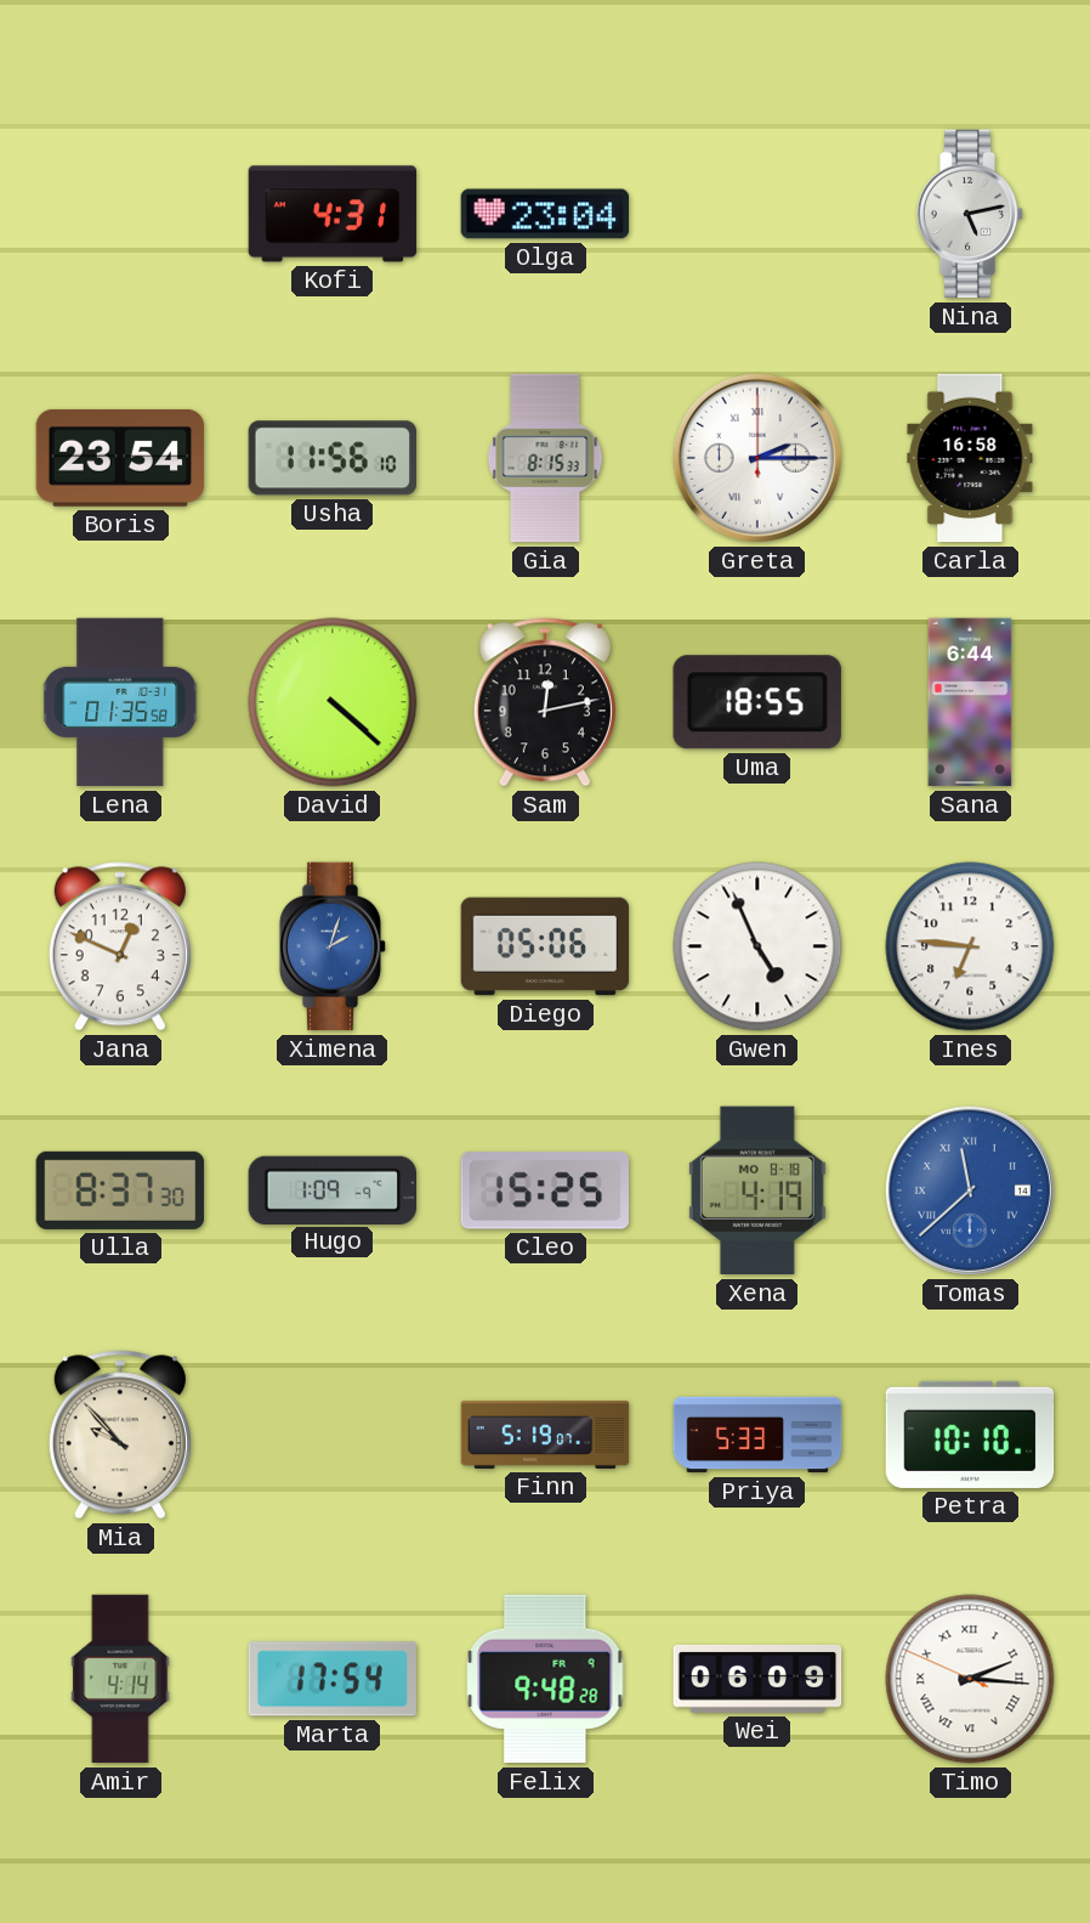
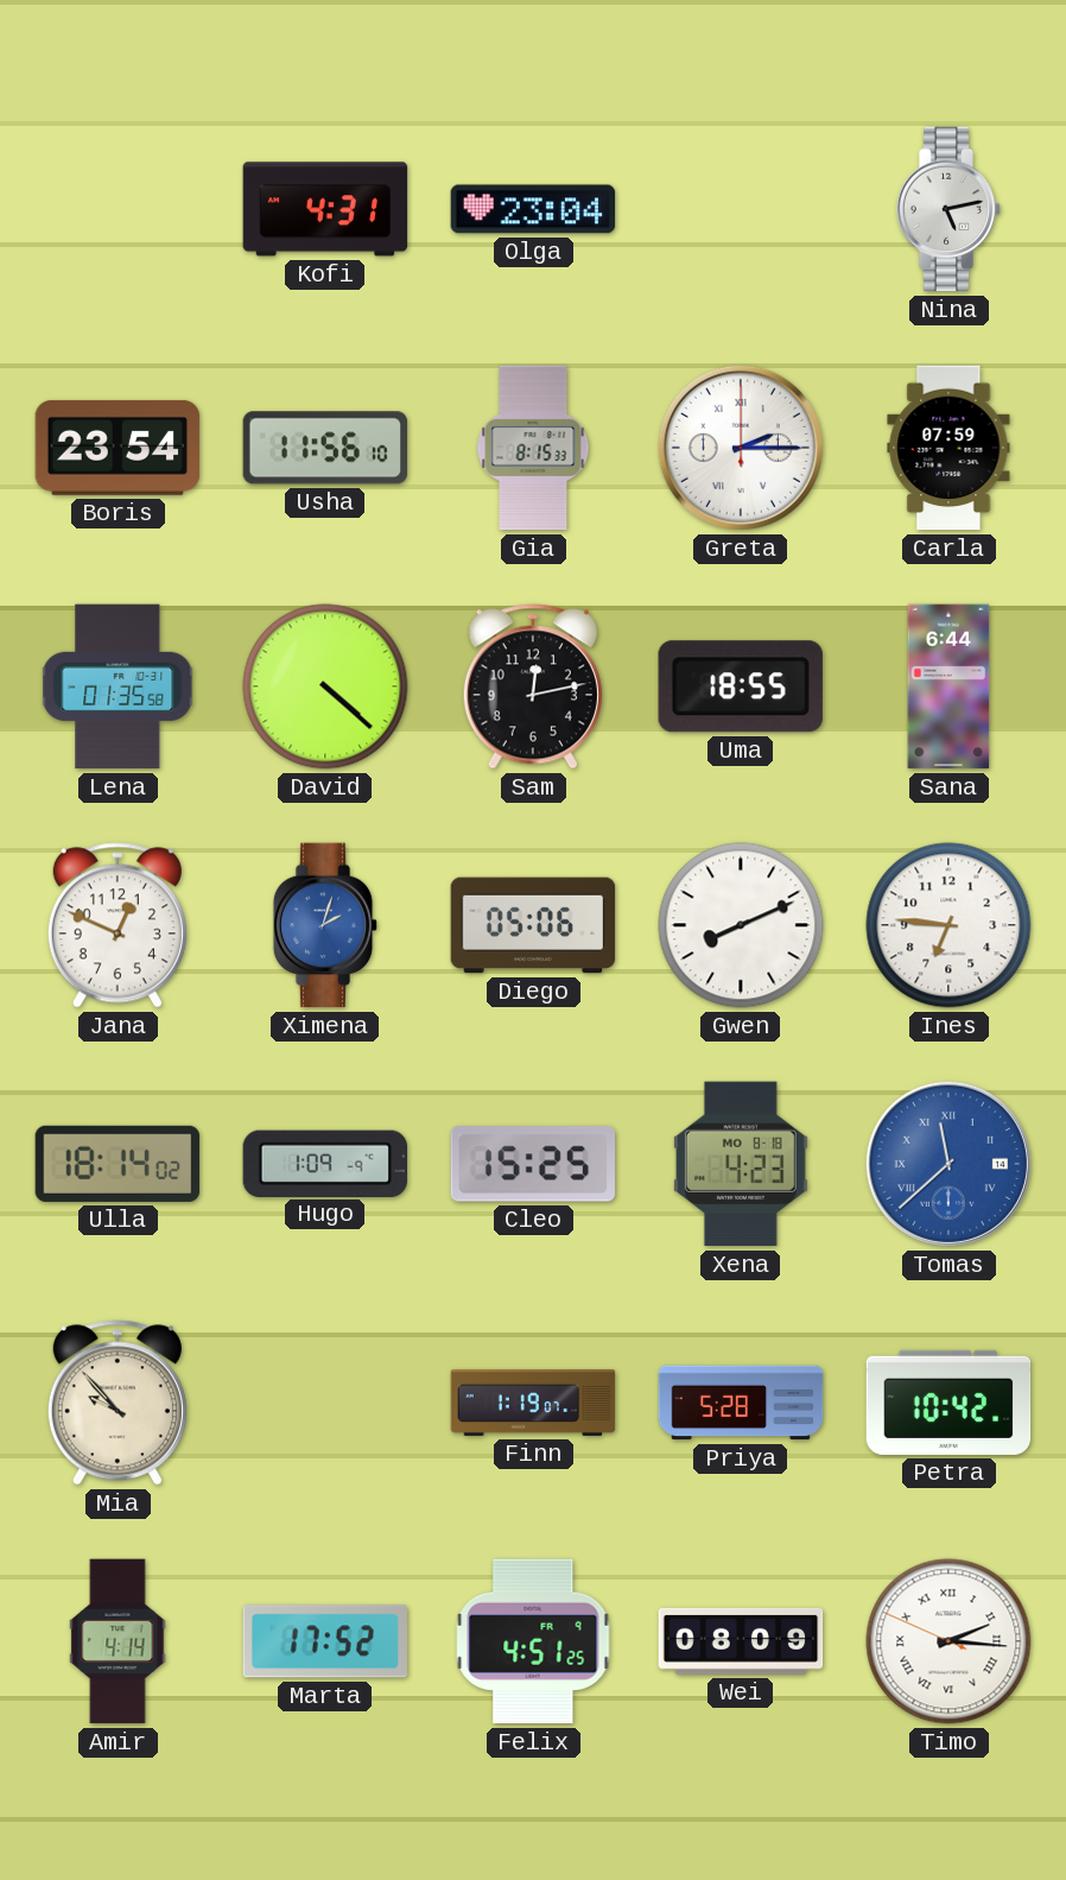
Carla: 16:58 -> 07:59
Gwen: 4:56 -> 8:11
Ulla: 8:37 -> 18:14
Xena: 4:19 -> 4:23
Finn: 5:19 -> 1:19
Priya: 5:33 -> 5:28
Petra: 10:10 -> 10:42
Marta: 17:54 -> 17:52
Felix: 9:48 -> 4:51
Wei: 06:09 -> 08:09
